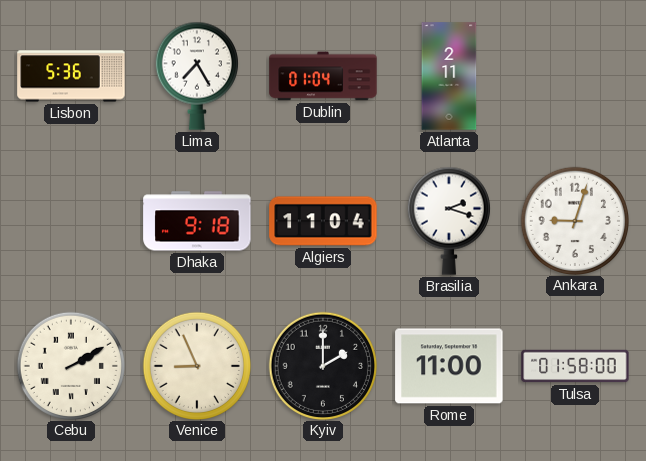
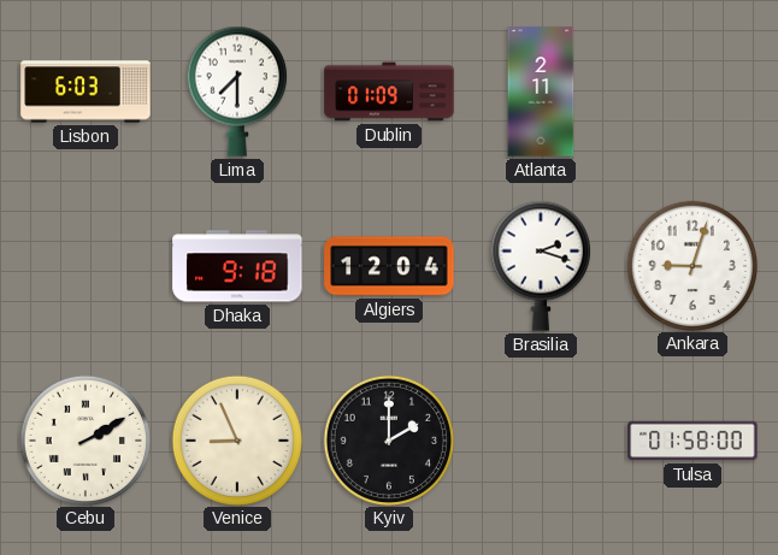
Lisbon: 5:36 -> 6:03
Lima: 7:25 -> 7:30
Dublin: 01:04 -> 01:09
Algiers: 11:04 -> 12:04
Rome: 11:00 -> none
